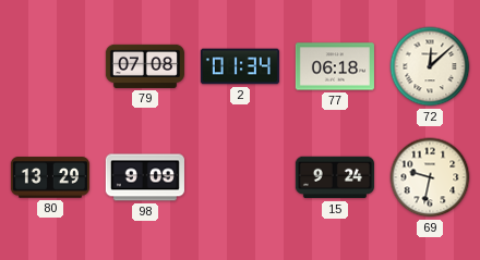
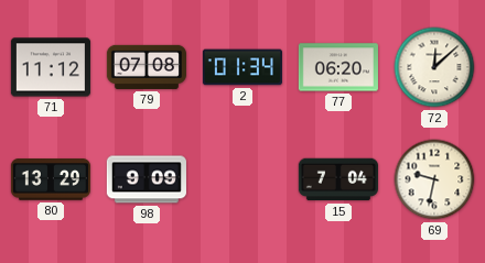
71: none -> 11:12
77: 06:18 -> 06:20
15: 9:24 -> 7:04
